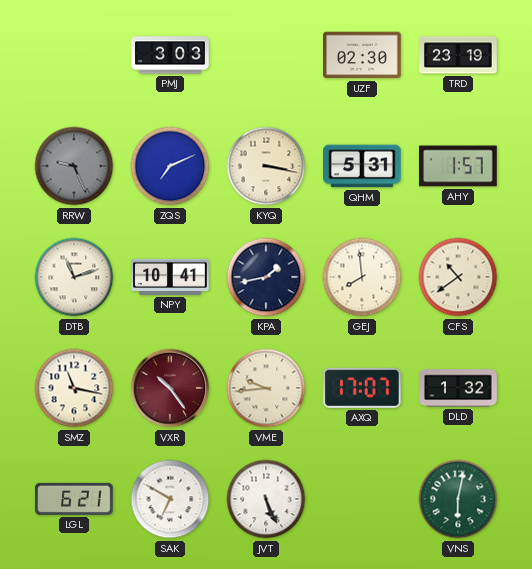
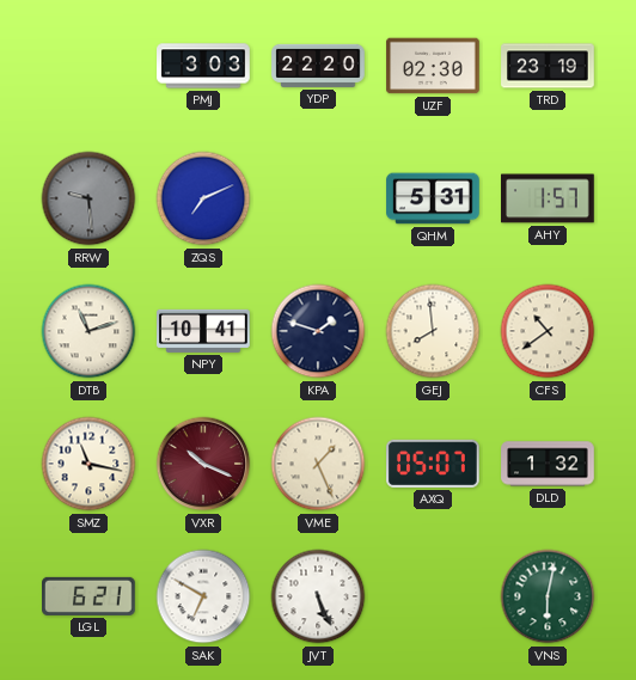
YDP: none -> 22:20
RRW: 9:26 -> 9:29
KYQ: 3:17 -> none
KPA: 1:43 -> 1:48
VXR: 10:24 -> 10:19
VME: 9:44 -> 1:26
AXQ: 17:07 -> 05:07
